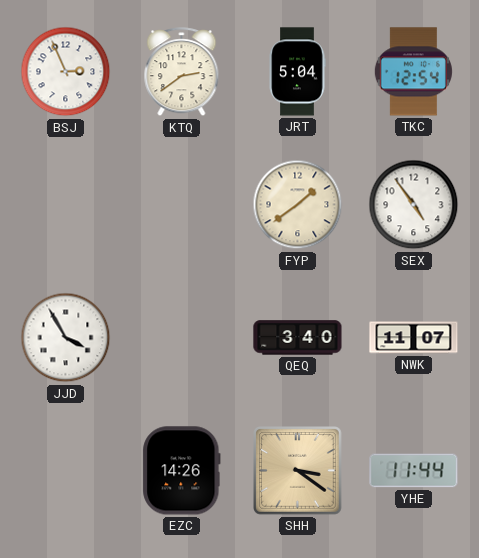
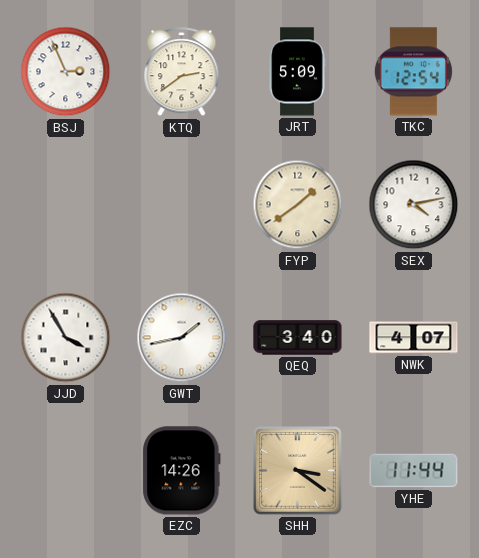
JRT: 5:04 -> 5:09
SEX: 4:54 -> 4:13
GWT: none -> 1:43
NWK: 11:07 -> 4:07
